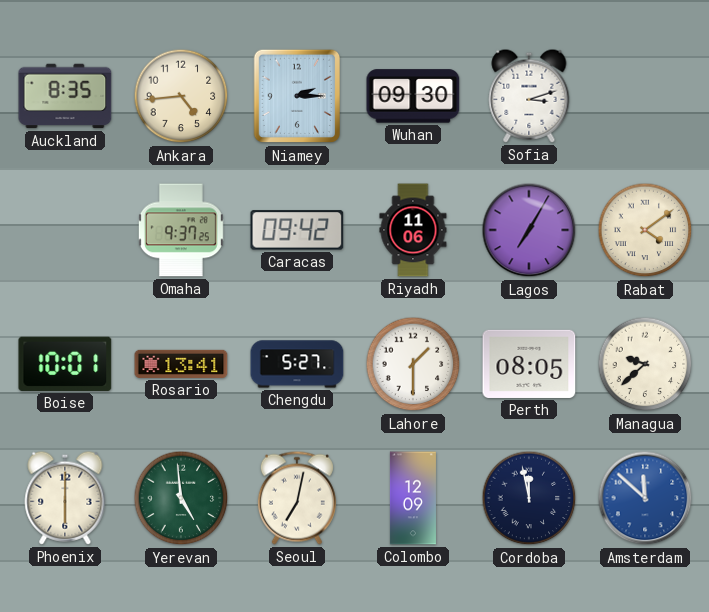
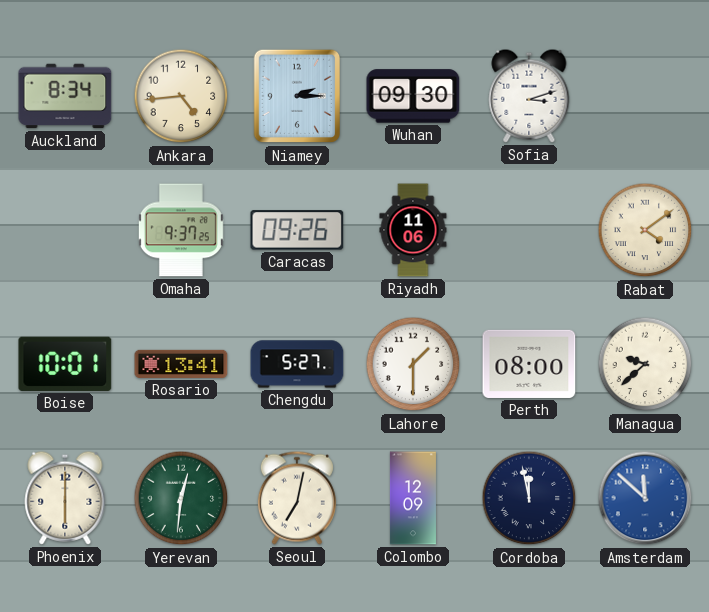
Auckland: 8:35 -> 8:34
Caracas: 09:42 -> 09:26
Lagos: 7:05 -> none
Perth: 08:05 -> 08:00
Yerevan: 4:59 -> 12:31
